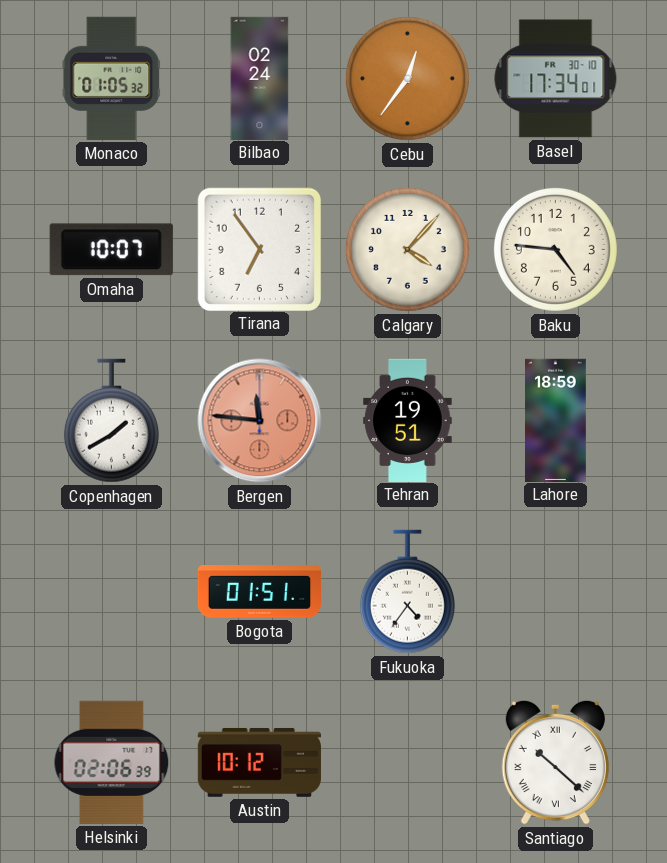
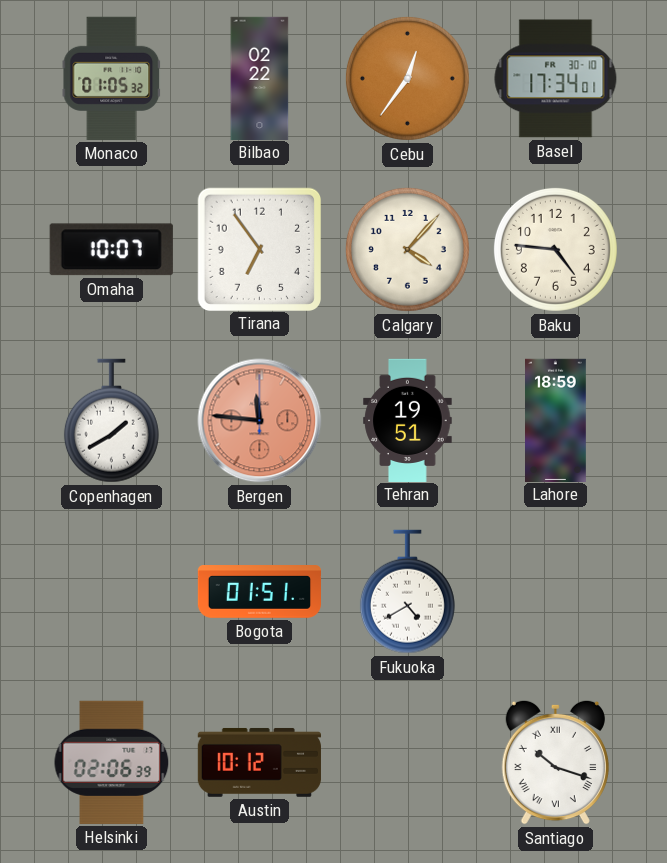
Bilbao: 02:24 -> 02:22
Fukuoka: 4:36 -> 4:40
Santiago: 10:22 -> 10:18
